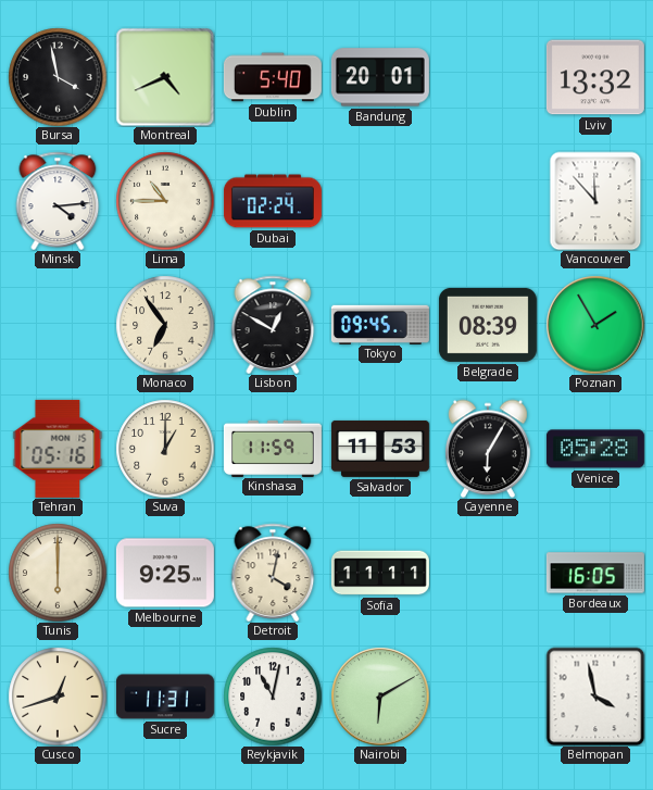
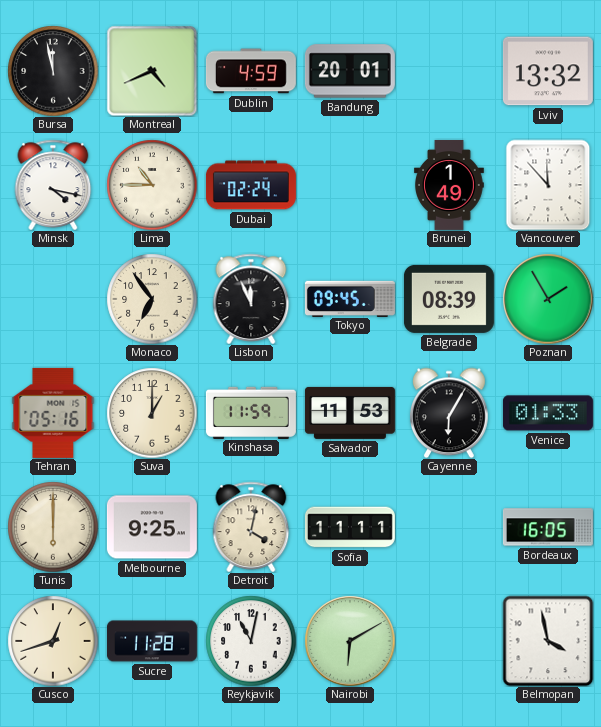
Bursa: 3:58 -> 11:58
Dublin: 5:40 -> 4:59
Minsk: 4:14 -> 4:17
Brunei: none -> 1:49
Lisbon: 12:50 -> 11:56
Venice: 05:28 -> 01:33
Sucre: 11:31 -> 11:28
